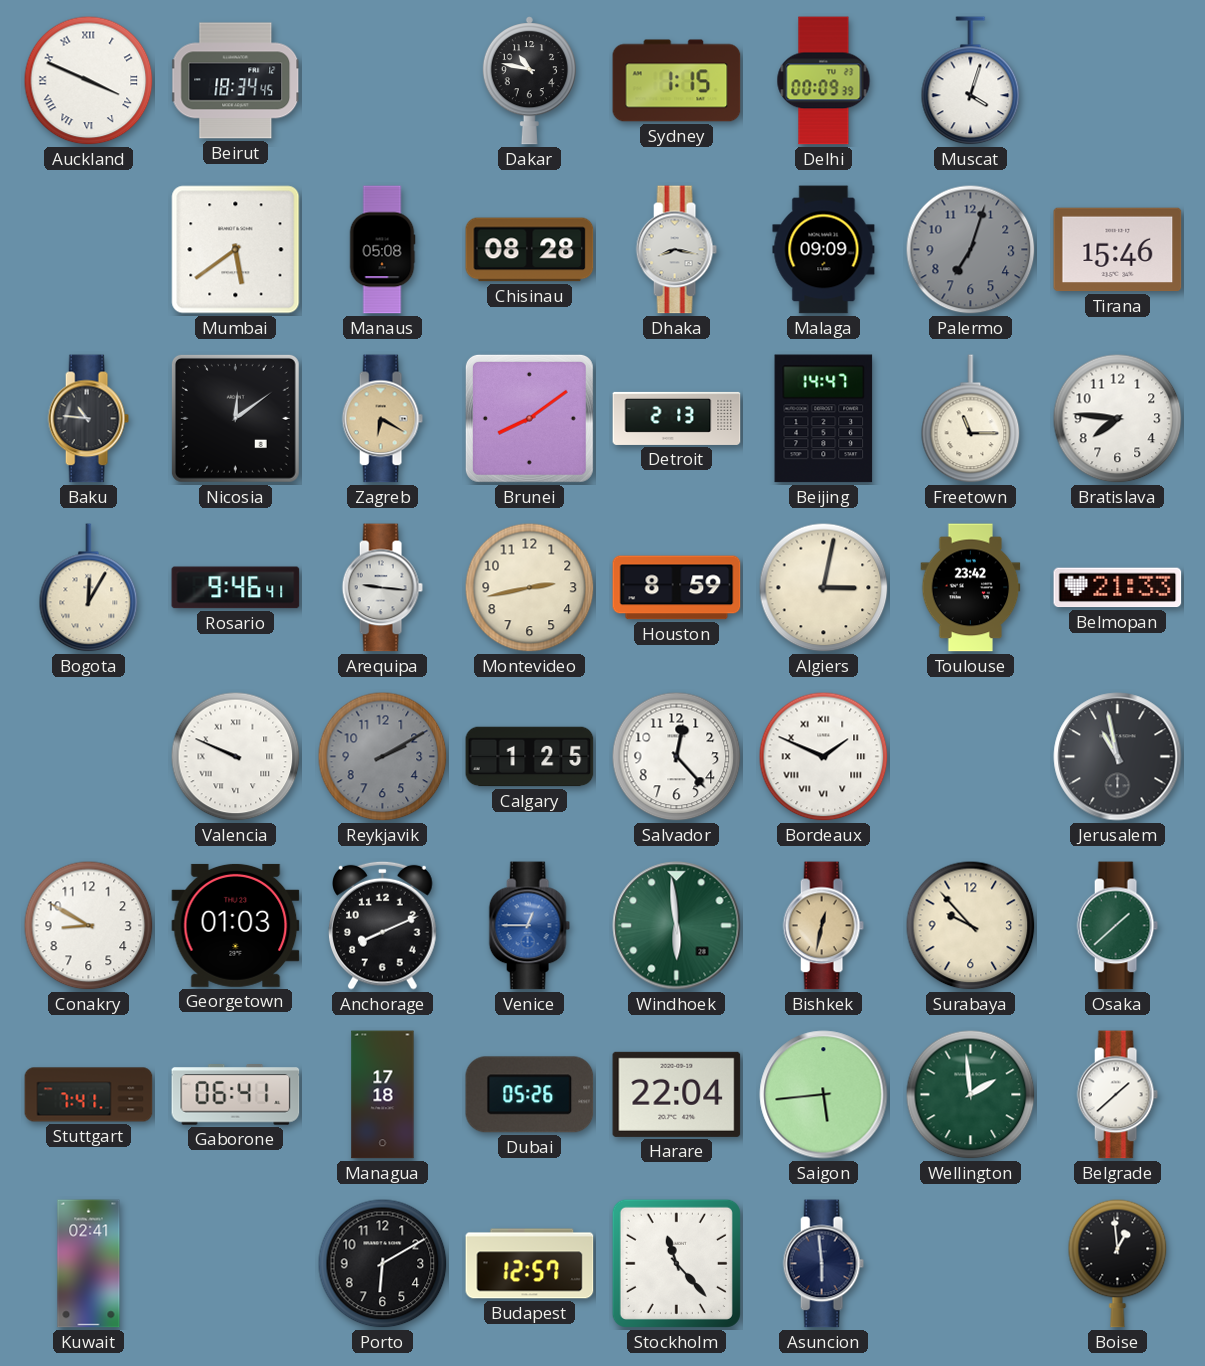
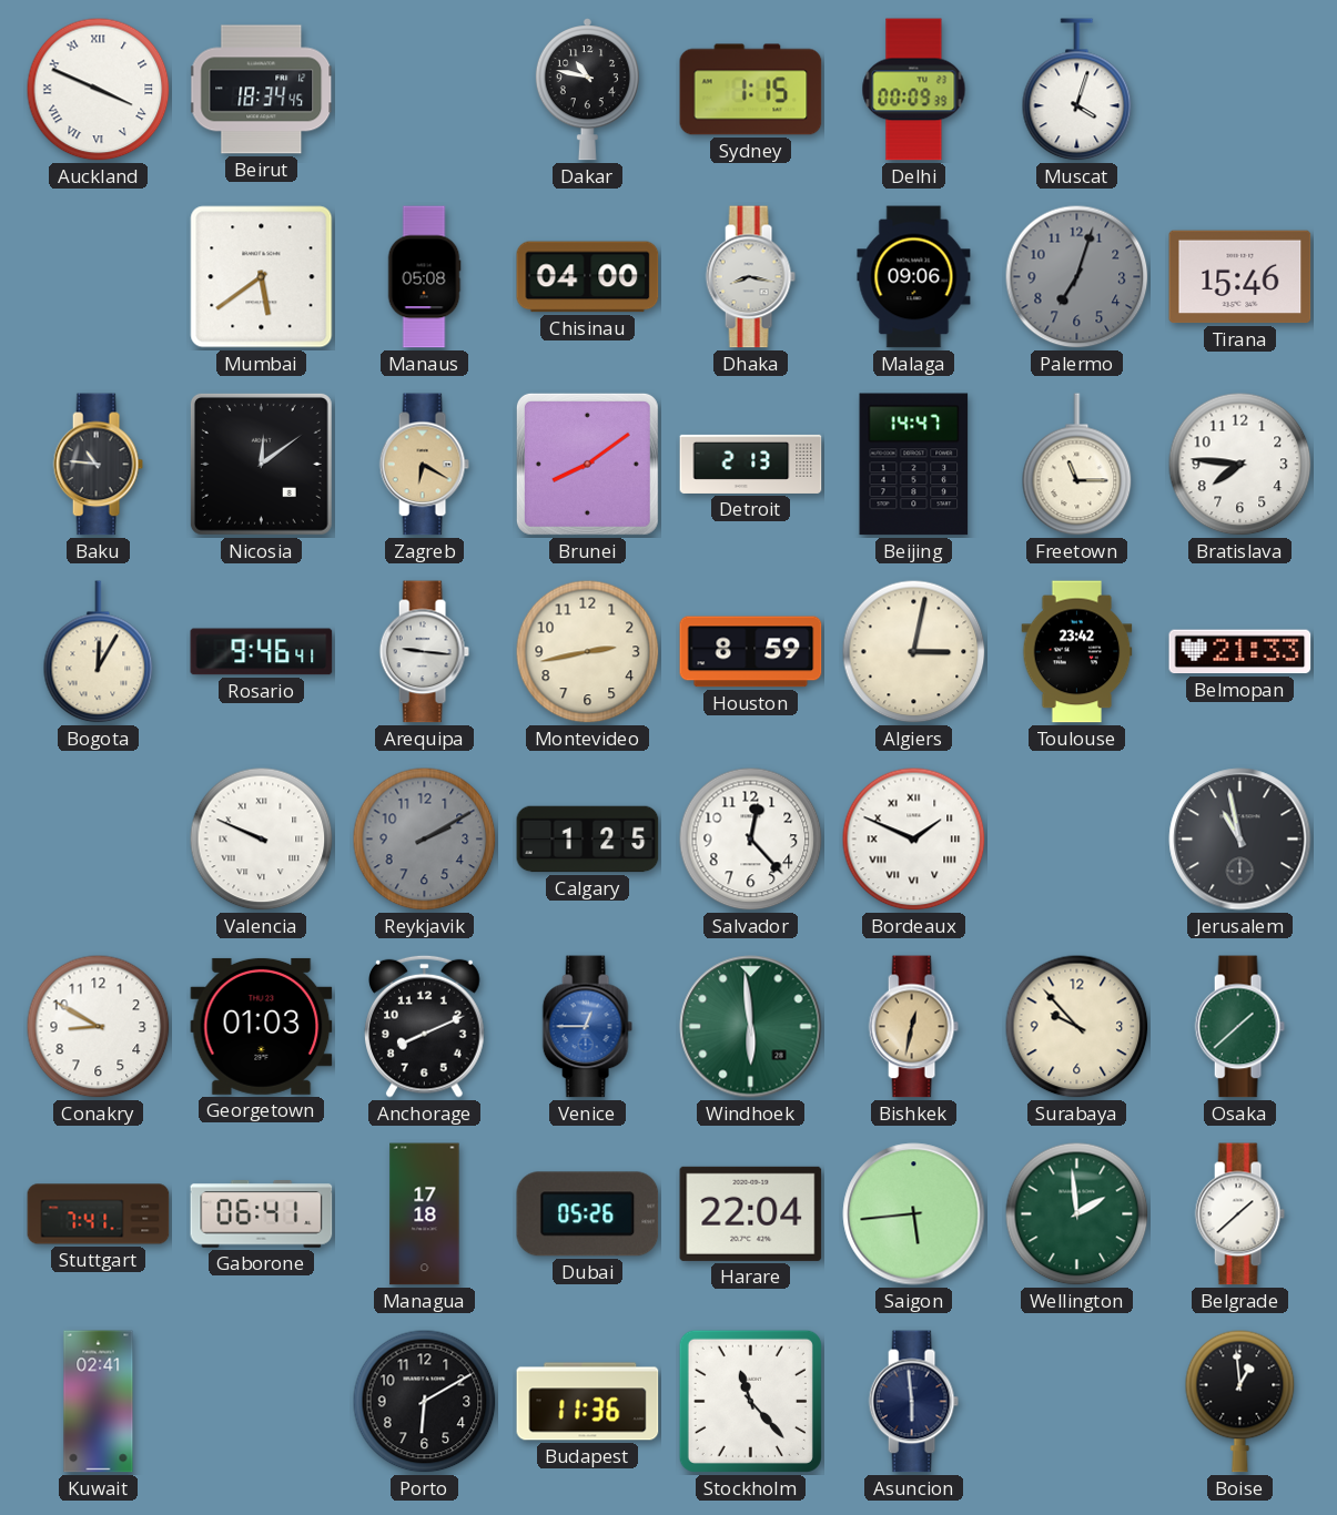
Chisinau: 08:28 -> 04:00
Malaga: 09:09 -> 09:06
Budapest: 12:57 -> 11:36
